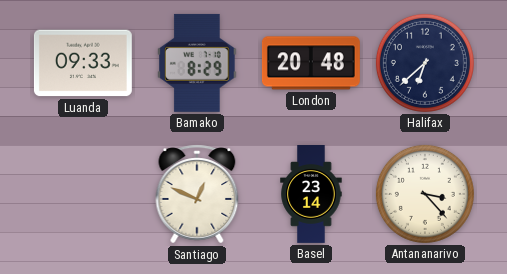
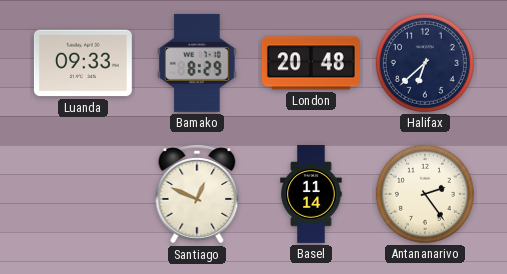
Basel: 23:14 -> 11:14
Antananarivo: 3:23 -> 2:24
